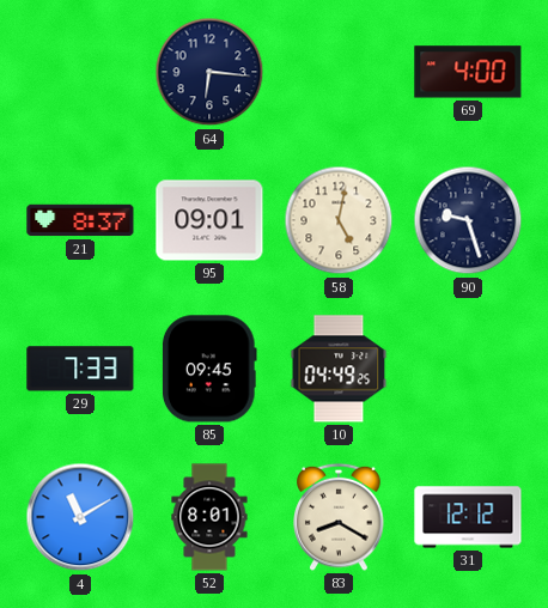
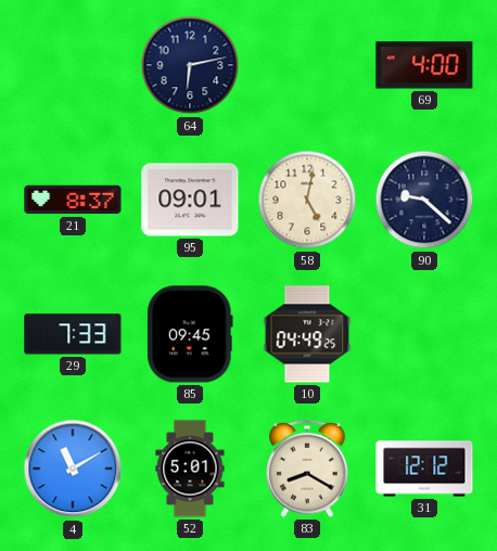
64: 6:16 -> 6:13
90: 9:27 -> 9:22
52: 8:01 -> 5:01
